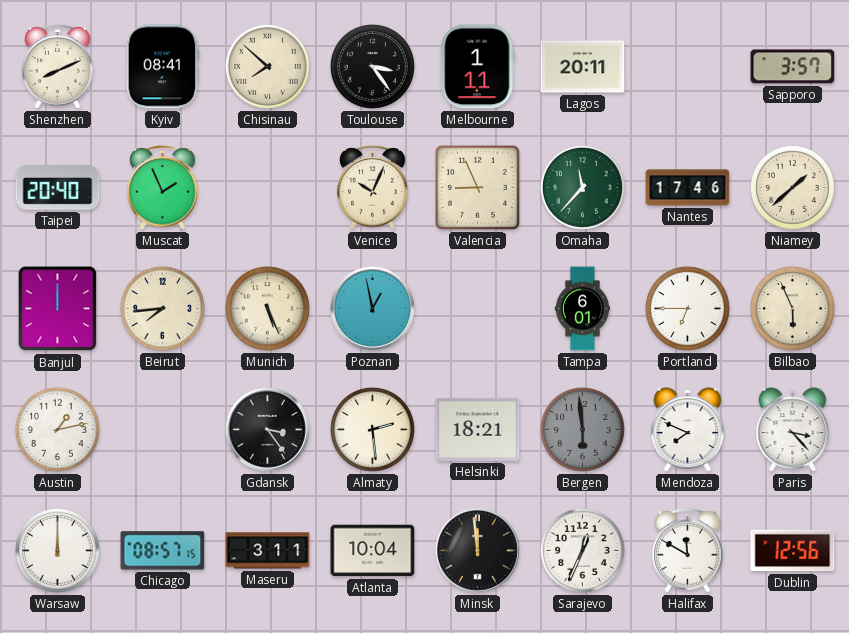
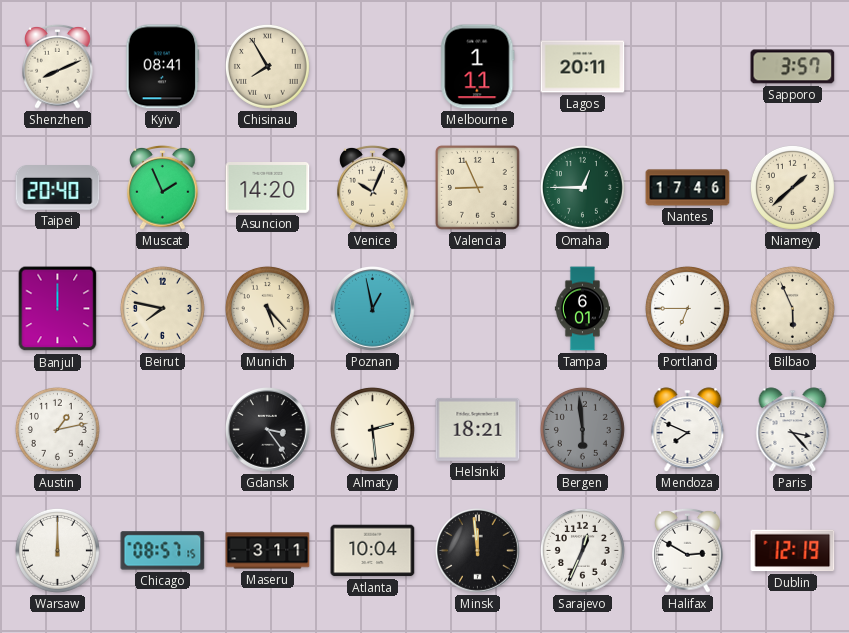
Chisinau: 7:52 -> 7:55
Toulouse: 3:24 -> none
Asuncion: none -> 14:20
Omaha: 11:37 -> 12:45
Beirut: 7:44 -> 7:47
Munich: 5:26 -> 5:23
Halifax: 11:50 -> 2:50
Dublin: 12:56 -> 12:19
